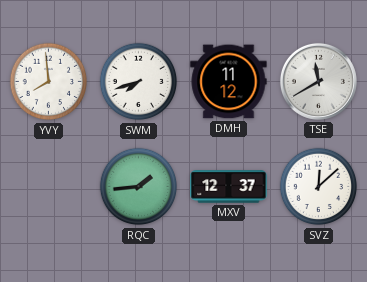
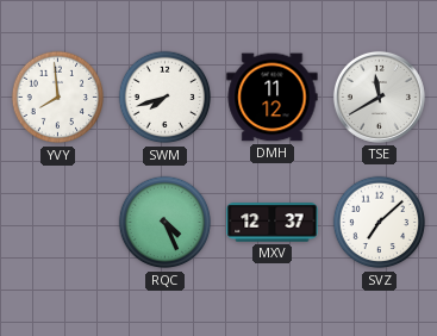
RQC: 1:44 -> 4:26
SVZ: 12:08 -> 7:08
